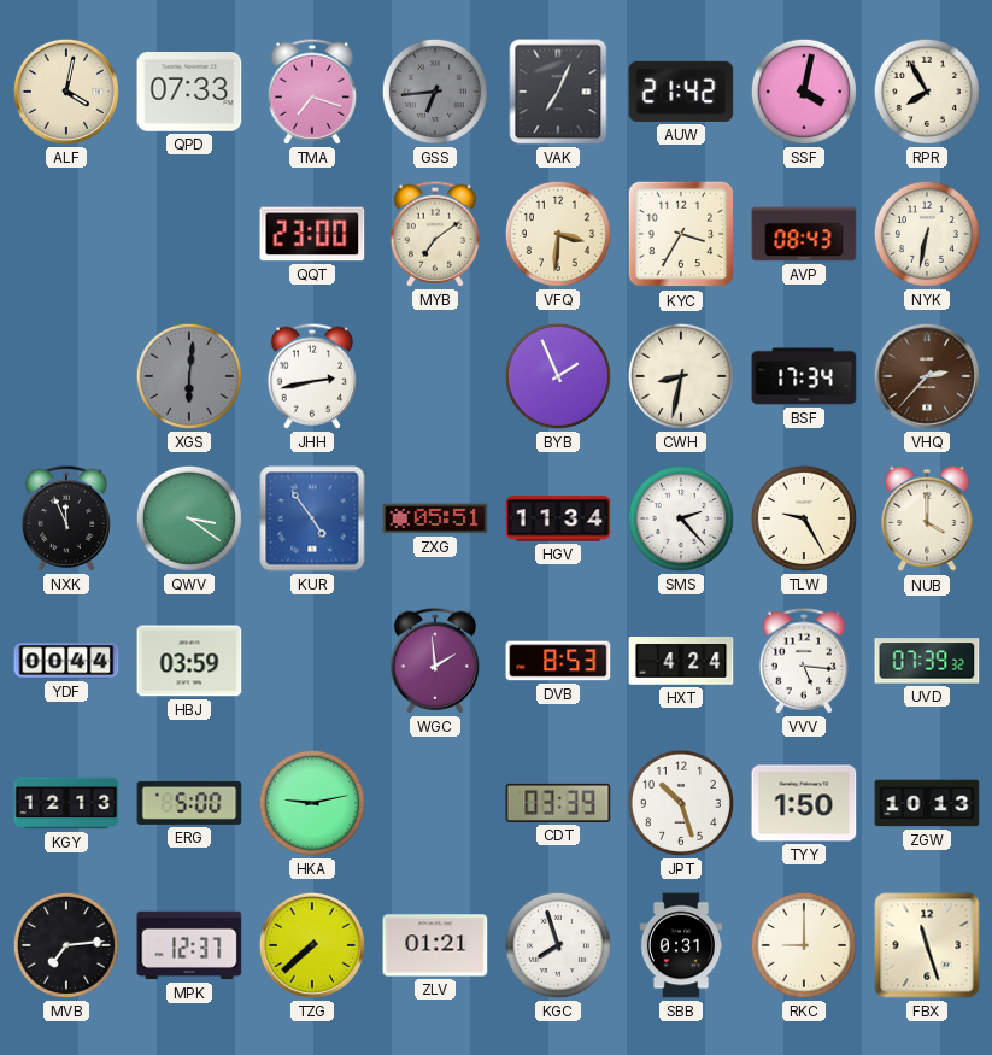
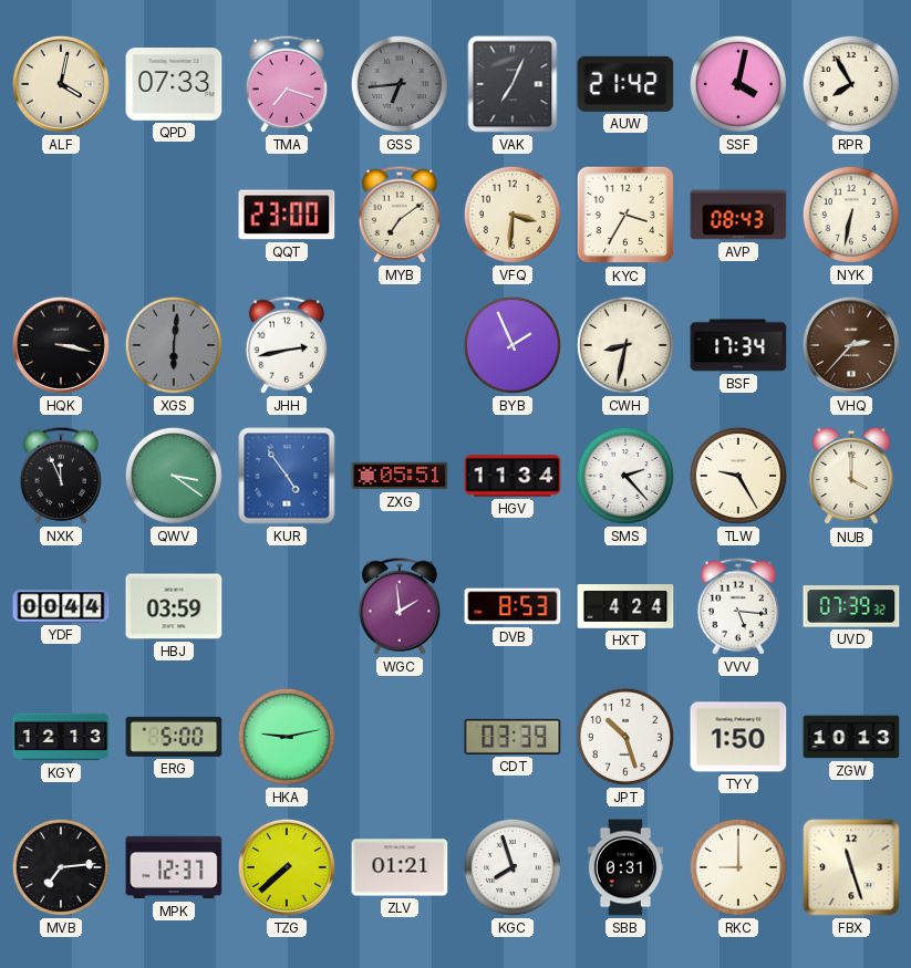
HQK: none -> 3:17
